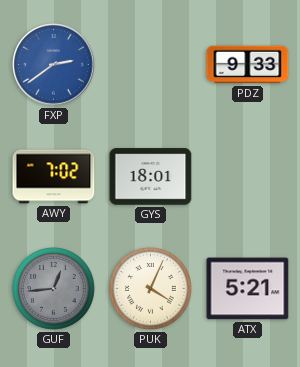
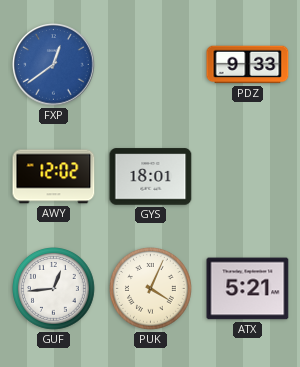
FXP: 2:39 -> 12:39
AWY: 7:02 -> 12:02
GUF dial: grey -> white
